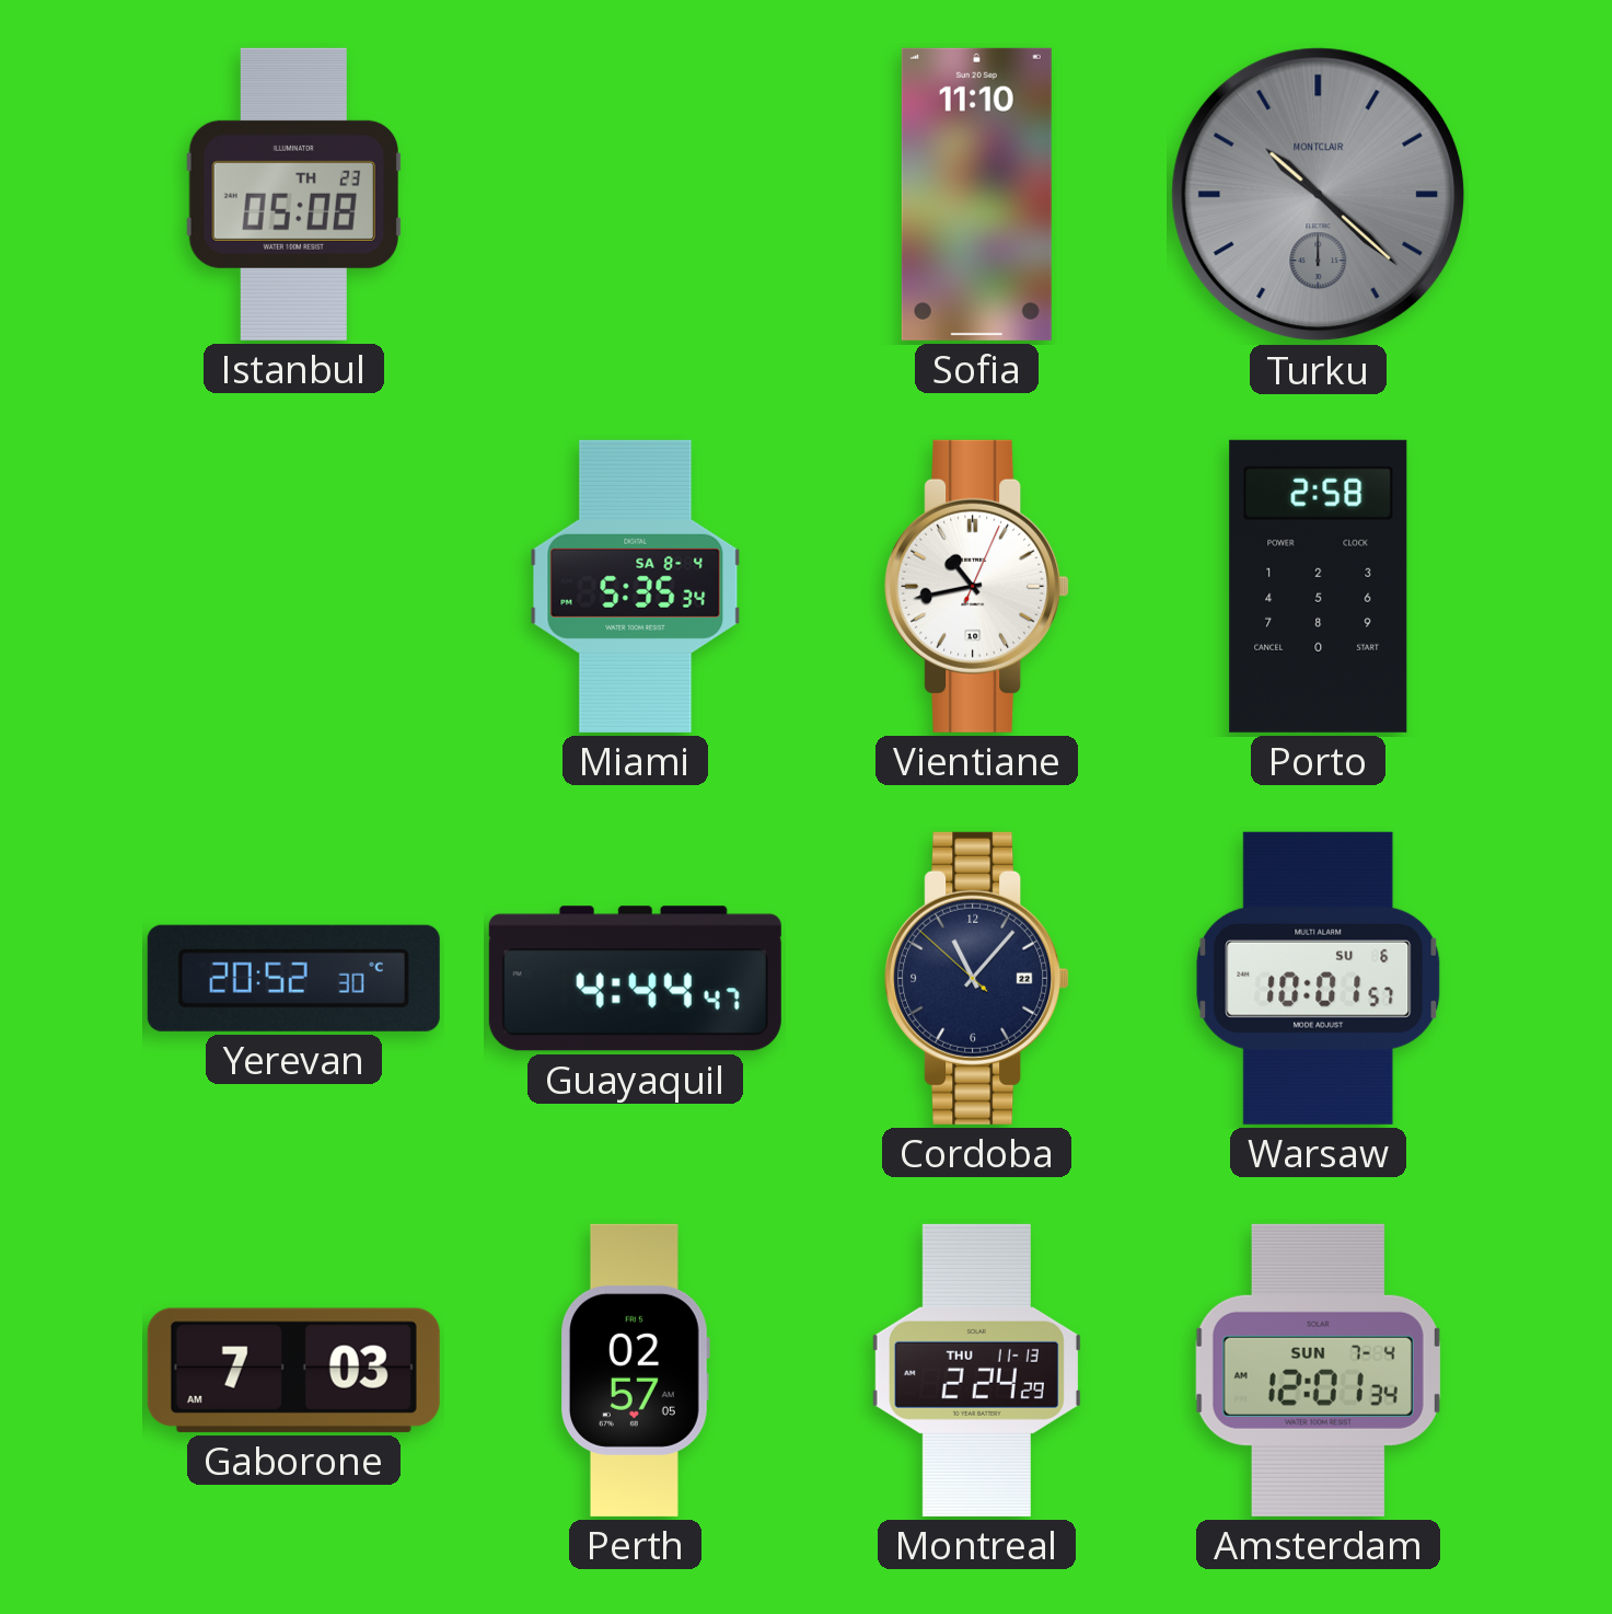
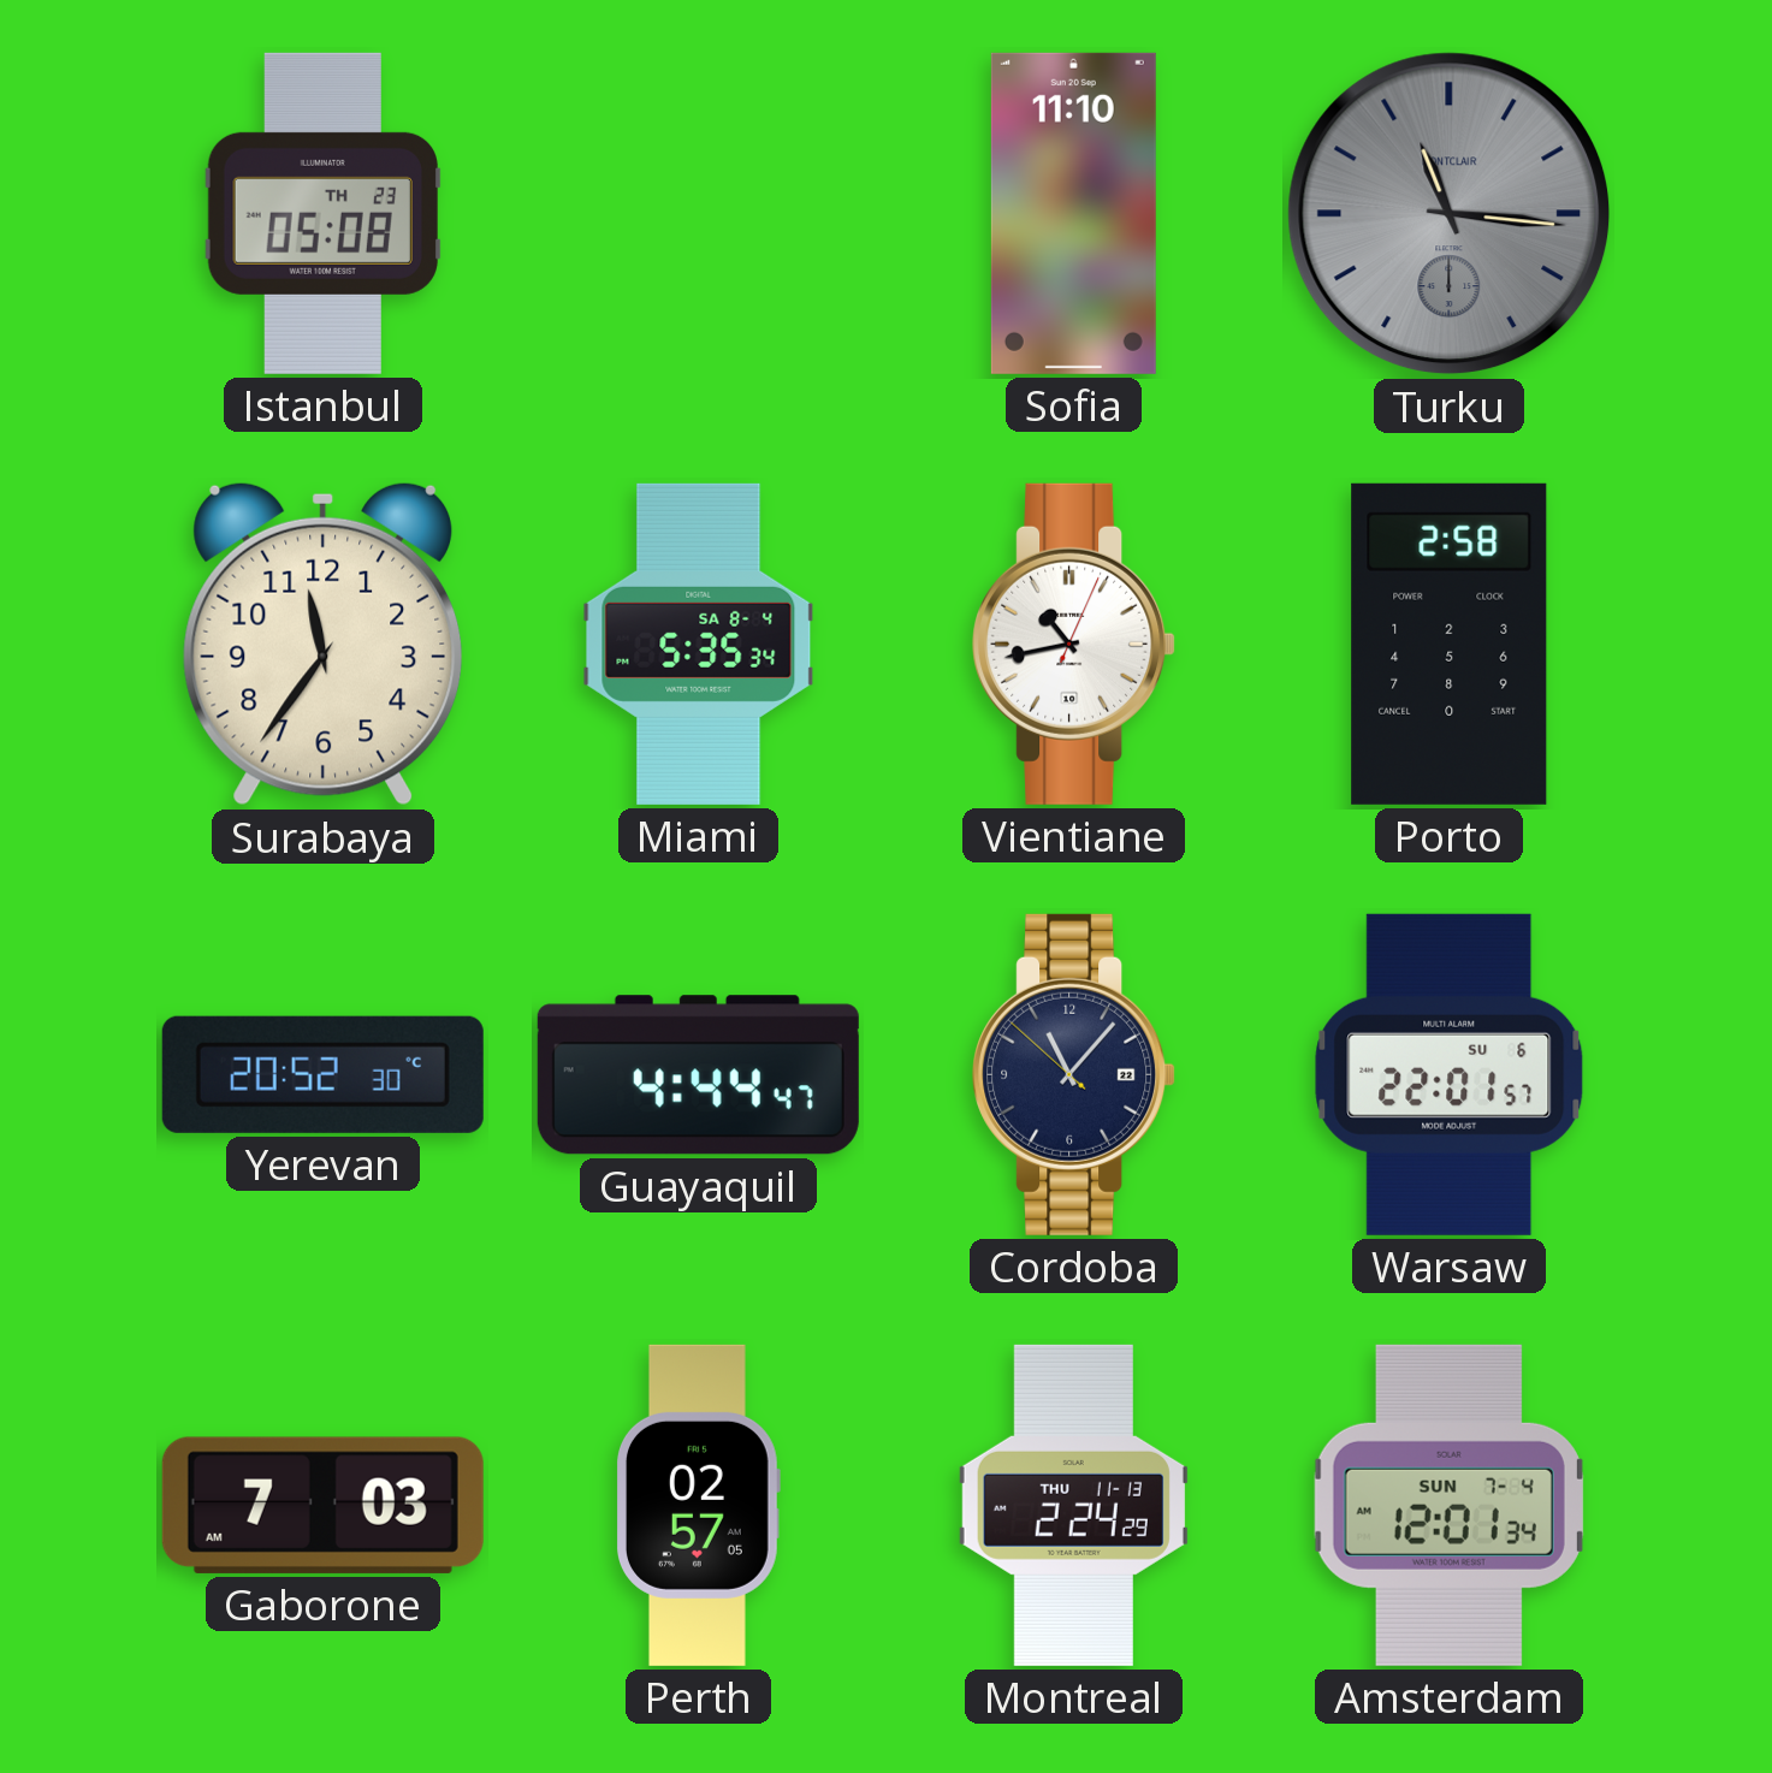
Turku: 10:22 -> 11:16
Surabaya: none -> 11:36
Warsaw: 10:01 -> 22:01
